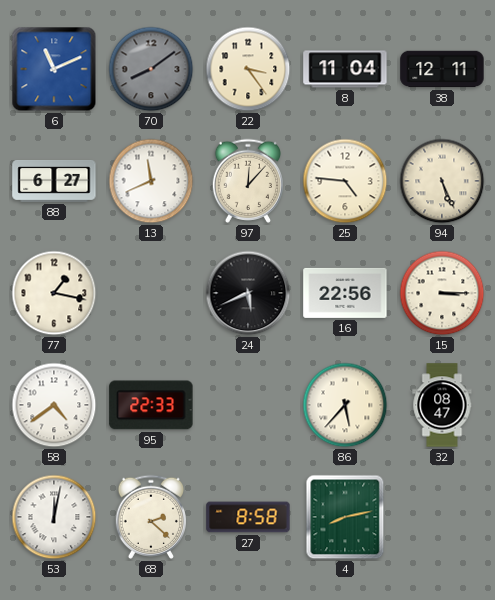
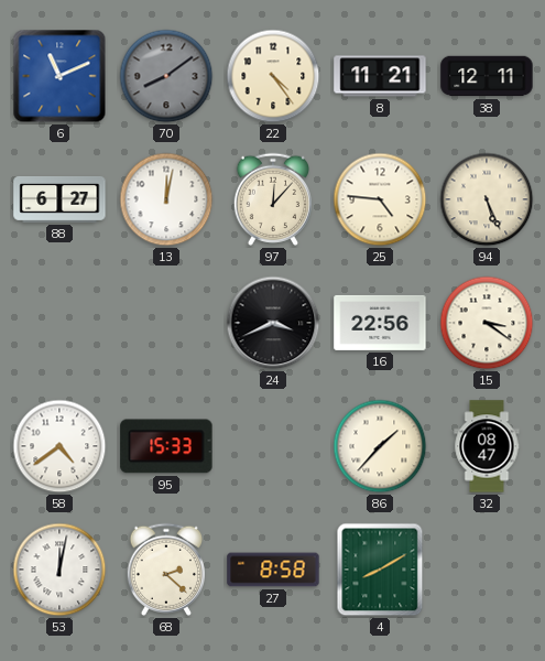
22: 3:24 -> 4:24
8: 11:04 -> 11:21
13: 11:41 -> 12:02
77: 1:17 -> none
24: 5:41 -> 3:41
15: 3:15 -> 3:21
95: 22:33 -> 15:33
86: 5:37 -> 1:37
4: 8:13 -> 8:10
